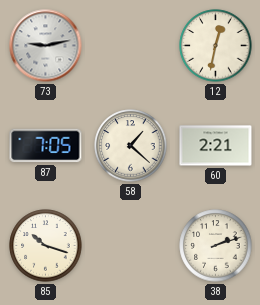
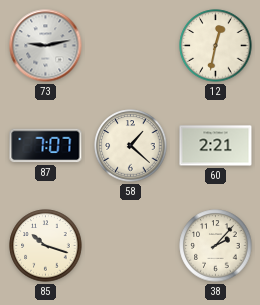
87: 7:05 -> 7:07
38: 2:12 -> 2:07
